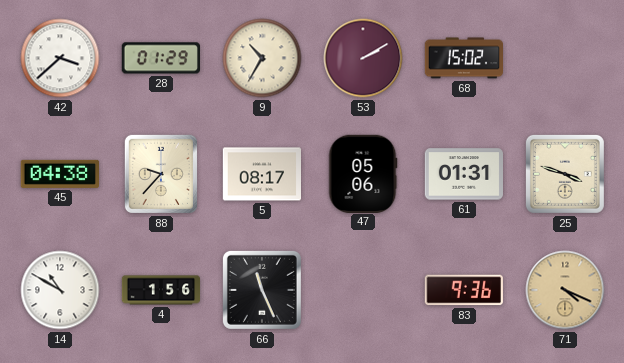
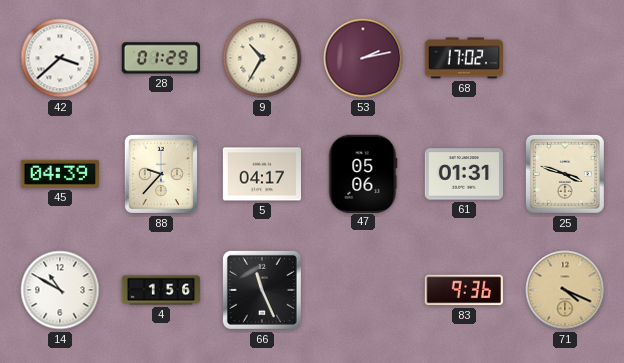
53: 2:10 -> 2:13
68: 15:02 -> 17:02
45: 04:38 -> 04:39
5: 08:17 -> 04:17
